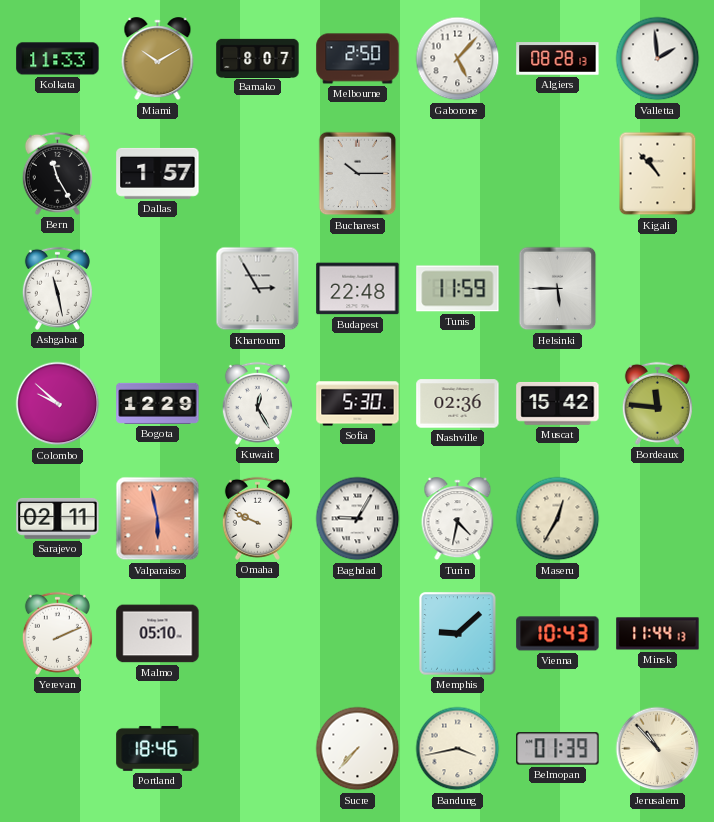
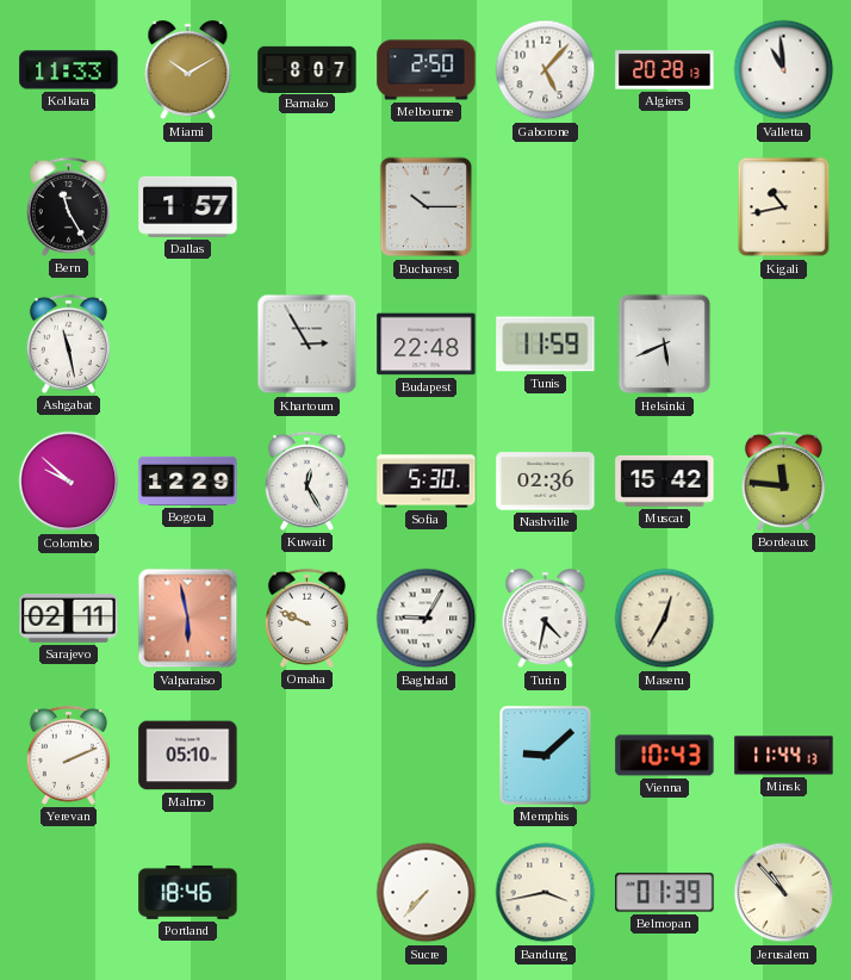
Algiers: 08:28 -> 20:28
Valletta: 1:59 -> 10:59
Kigali: 10:53 -> 10:43
Helsinki: 5:45 -> 5:41
